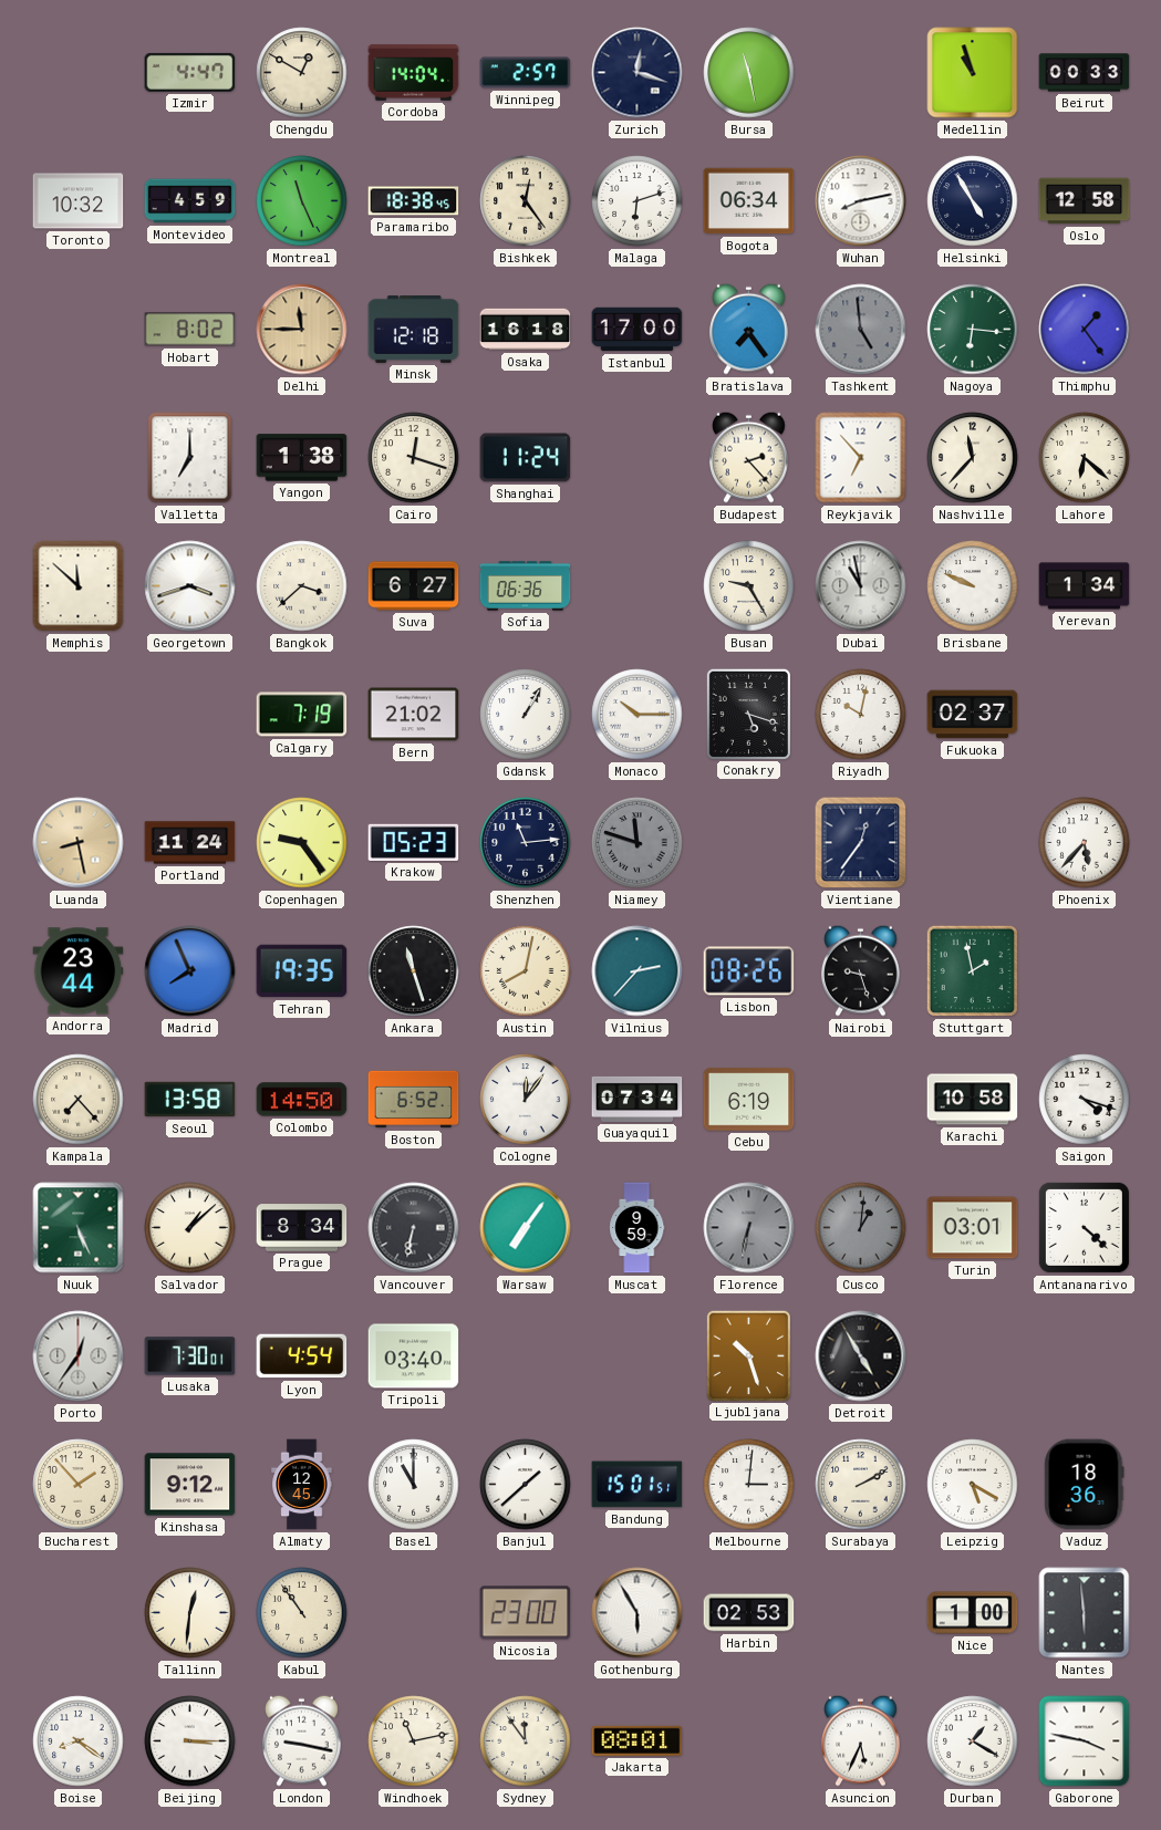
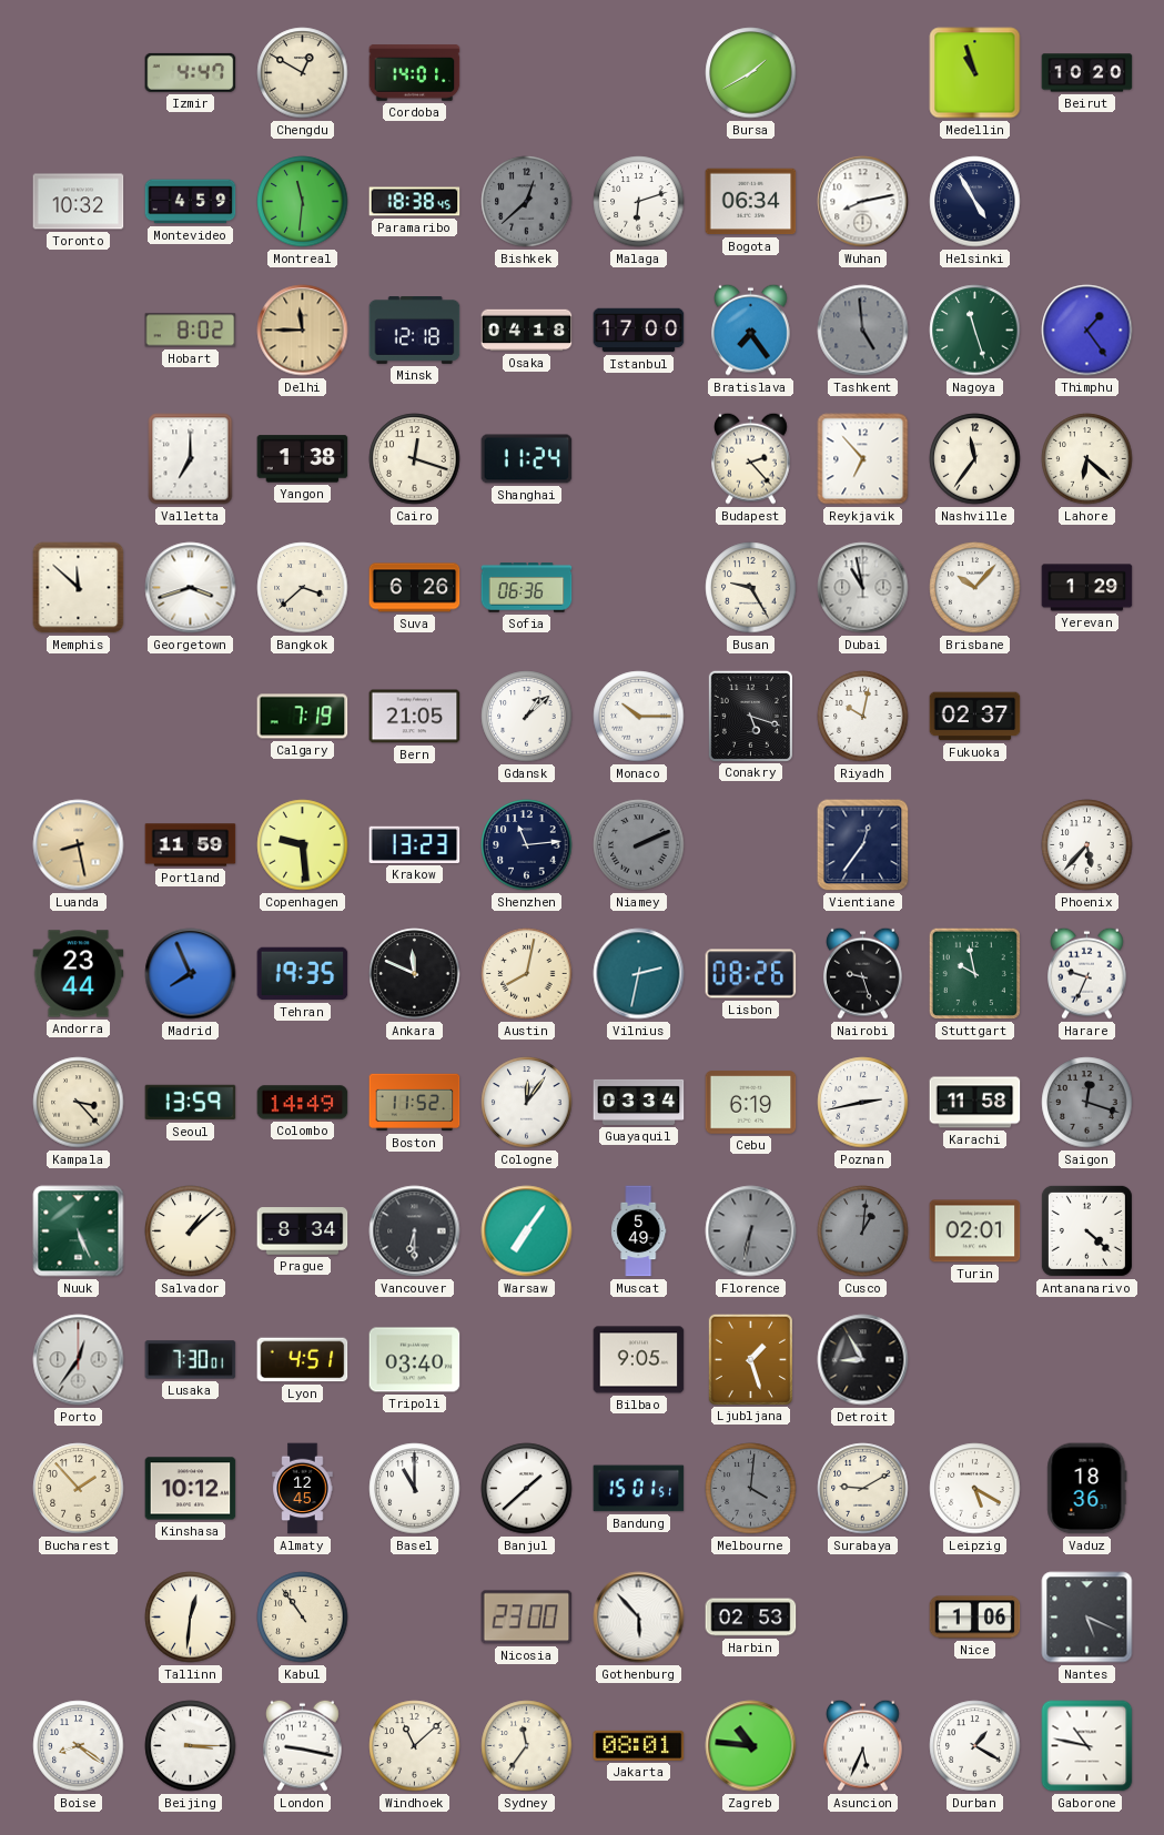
Cordoba: 14:04 -> 14:01
Winnipeg: 2:57 -> none
Zurich: 12:18 -> none
Bursa: 11:28 -> 1:40
Beirut: 00:33 -> 10:20
Montreal: 11:26 -> 11:31
Bishkek: 12:24 -> 12:38
Bishkek dial: cream -> grey
Oslo: 12:58 -> none
Osaka: 16:18 -> 04:18
Nagoya: 6:16 -> 11:27
Nashville: 11:37 -> 11:36
Suva: 6:27 -> 6:26
Brisbane: 9:49 -> 10:07
Yerevan: 1:34 -> 1:29
Bern: 21:02 -> 21:05
Gdansk: 1:05 -> 1:08
Portland: 11:24 -> 11:59
Copenhagen: 9:24 -> 9:29
Krakow: 05:23 -> 13:23
Niamey: 11:48 -> 2:11
Ankara: 11:27 -> 11:49
Vilnius: 2:37 -> 2:32
Stuttgart: 1:58 -> 9:58
Harare: none -> 9:34
Kampala: 7:23 -> 3:23
Seoul: 13:58 -> 13:59
Colombo: 14:50 -> 14:49
Boston: 6:52 -> 11:52
Guayaquil: 07:34 -> 03:34
Poznan: none -> 2:43
Karachi: 10:58 -> 11:58
Saigon: 4:18 -> 12:18
Saigon dial: white -> grey
Vancouver: 6:32 -> 6:30
Muscat: 9:59 -> 5:49
Turin: 03:01 -> 02:01
Lyon: 4:54 -> 4:51
Bilbao: none -> 9:05
Ljubljana: 10:27 -> 1:27
Detroit: 4:55 -> 8:55
Kinshasa: 9:12 -> 10:12
Melbourne: 3:01 -> 4:01
Melbourne dial: white -> grey
Surabaya: 2:10 -> 9:10
Gothenburg: 5:55 -> 5:53
Nice: 1:00 -> 1:06
Nantes: 5:59 -> 5:19
Windhoek: 11:13 -> 11:08
Sydney: 11:54 -> 11:36
Zagreb: none -> 10:46
Gaborone: 3:47 -> 10:47
